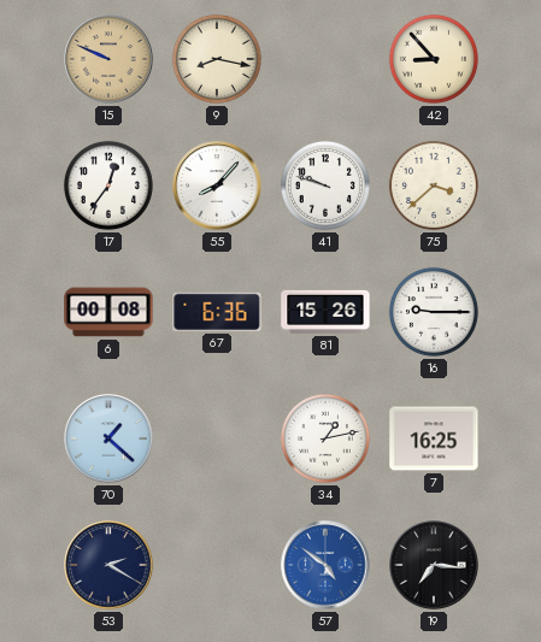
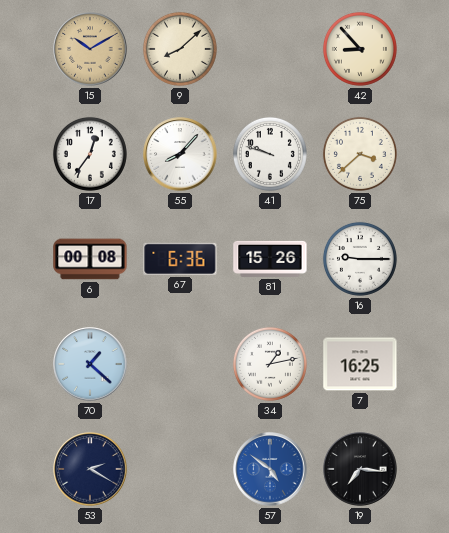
15: 9:49 -> 10:10
9: 8:17 -> 8:08
